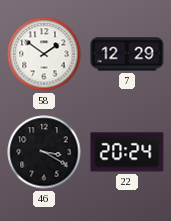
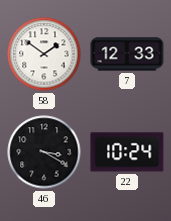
7: 12:29 -> 12:33
22: 20:24 -> 10:24
